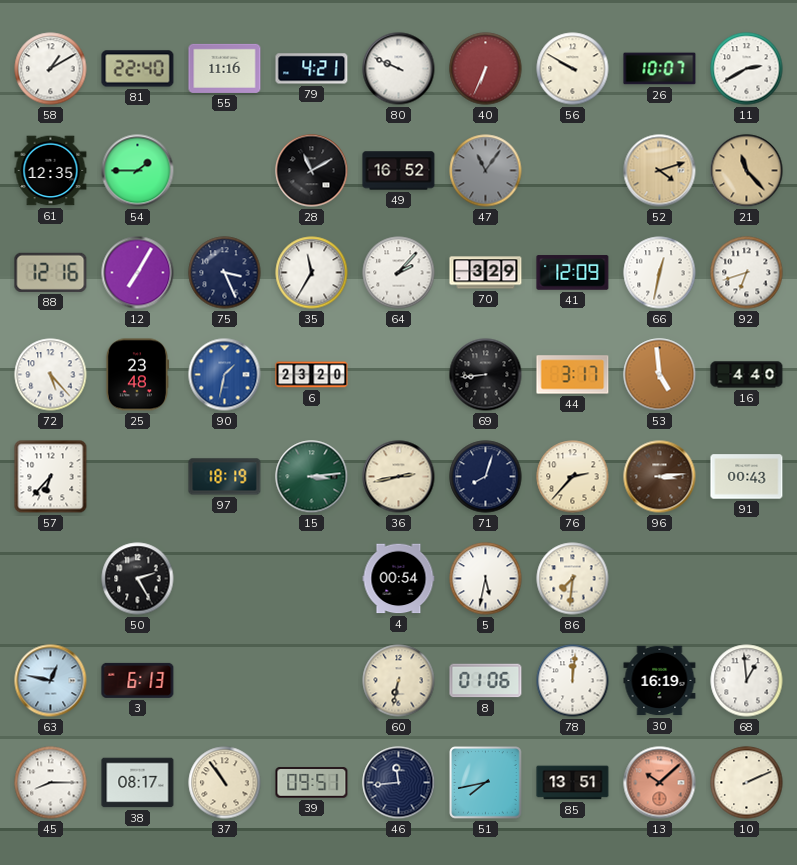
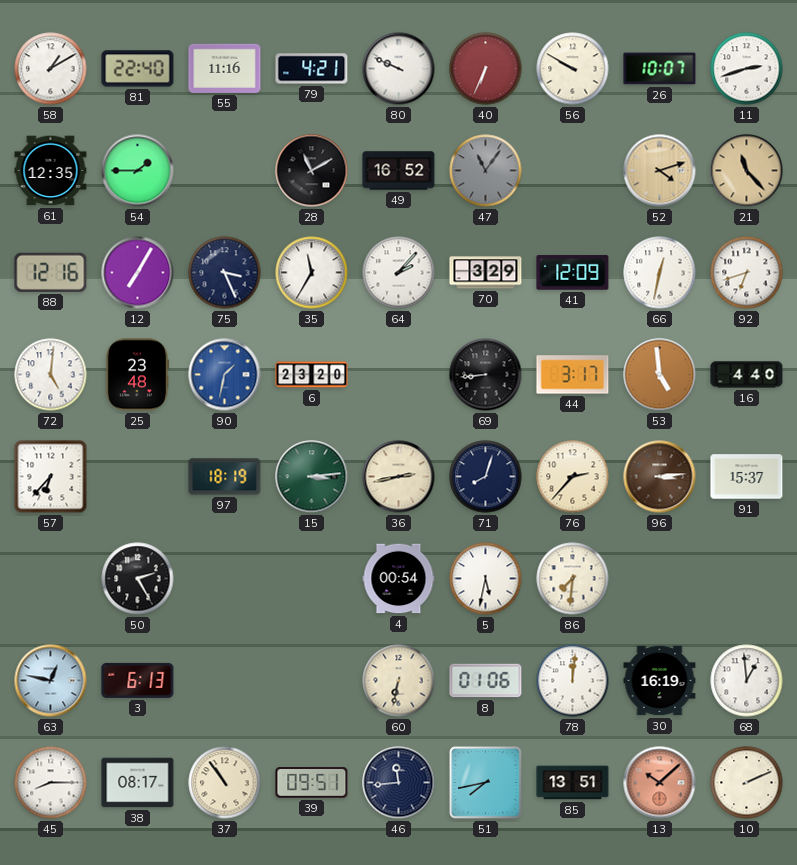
11: 2:40 -> 2:42
72: 5:23 -> 5:01
91: 00:43 -> 15:37
